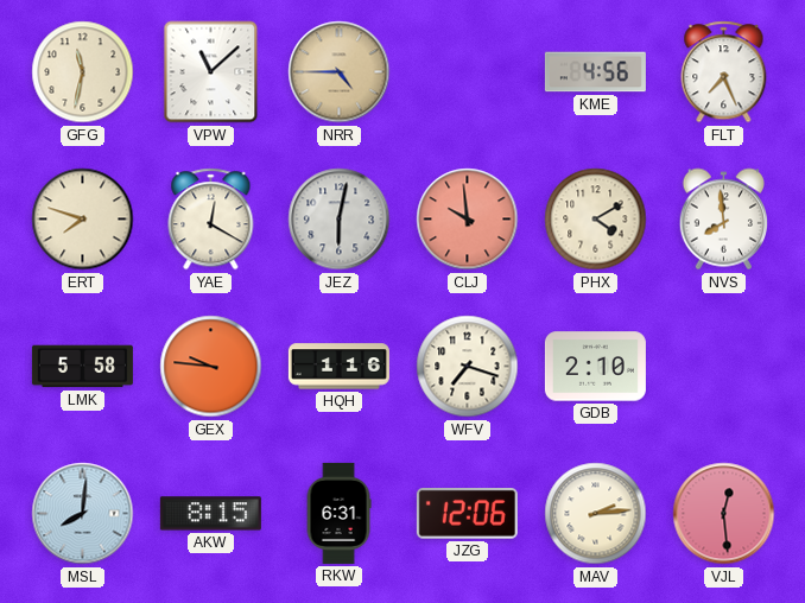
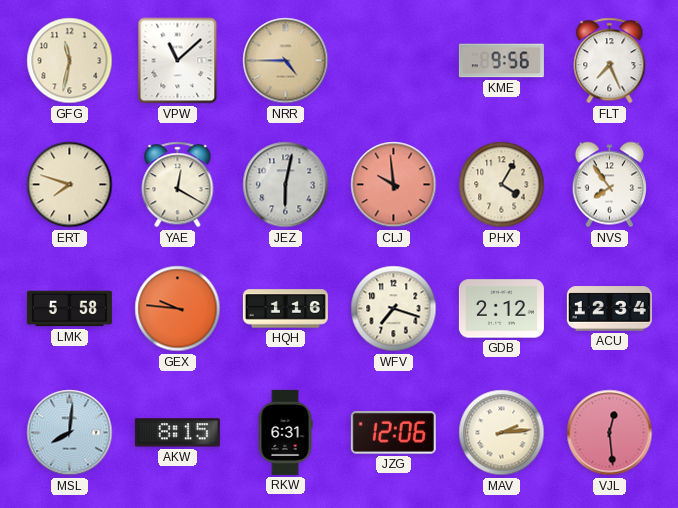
KME: 4:56 -> 9:56
PHX: 4:10 -> 4:05
NVS: 7:59 -> 7:54
GDB: 2:10 -> 2:12
ACU: none -> 12:34
